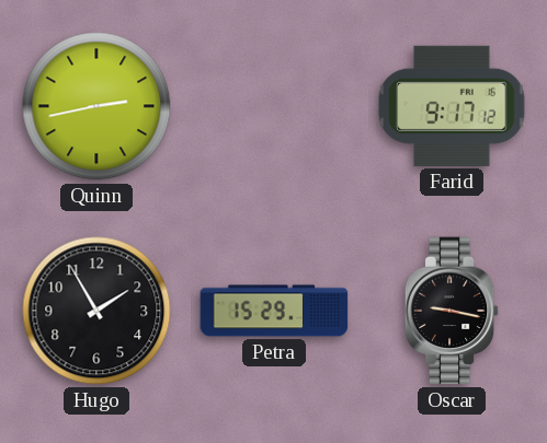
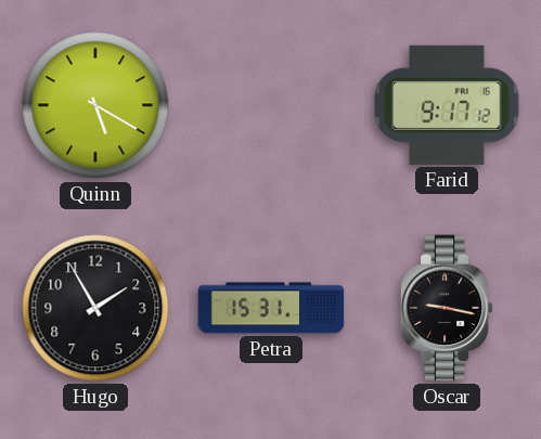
Quinn: 2:43 -> 5:20
Petra: 15:29 -> 15:31
